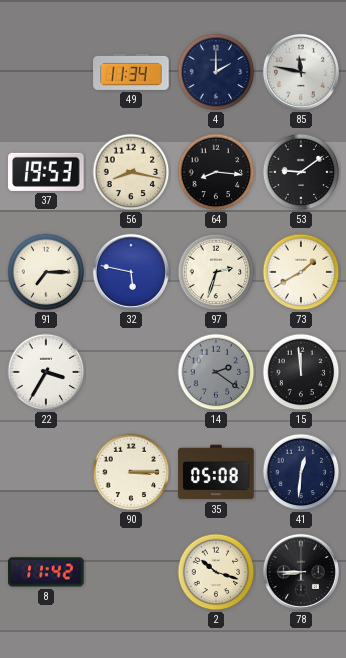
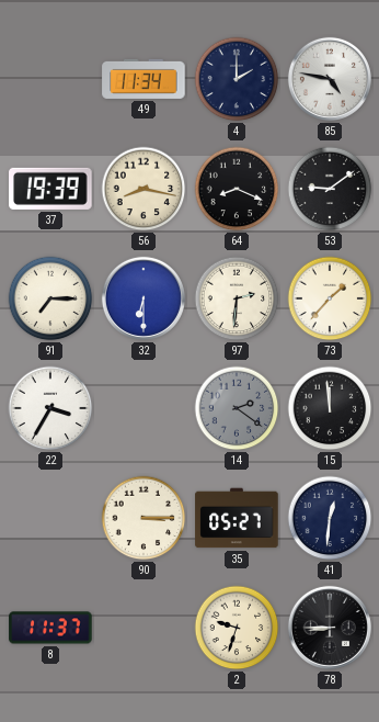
85: 11:47 -> 4:47
37: 19:53 -> 19:39
64: 8:16 -> 8:19
32: 5:47 -> 6:30
97: 2:33 -> 2:31
73: 1:40 -> 1:37
35: 05:08 -> 05:27
8: 11:42 -> 11:37
2: 10:18 -> 9:33
